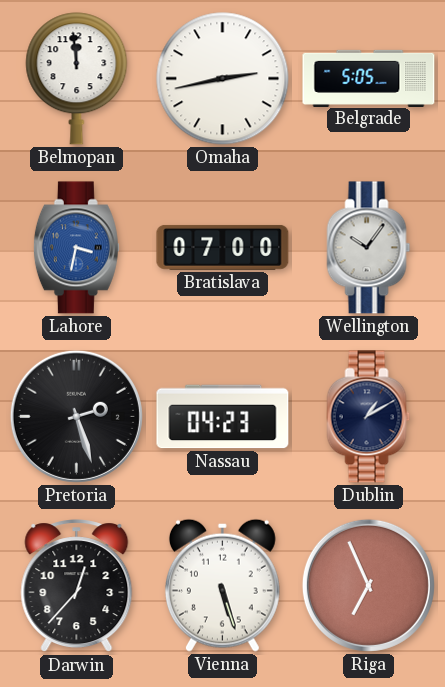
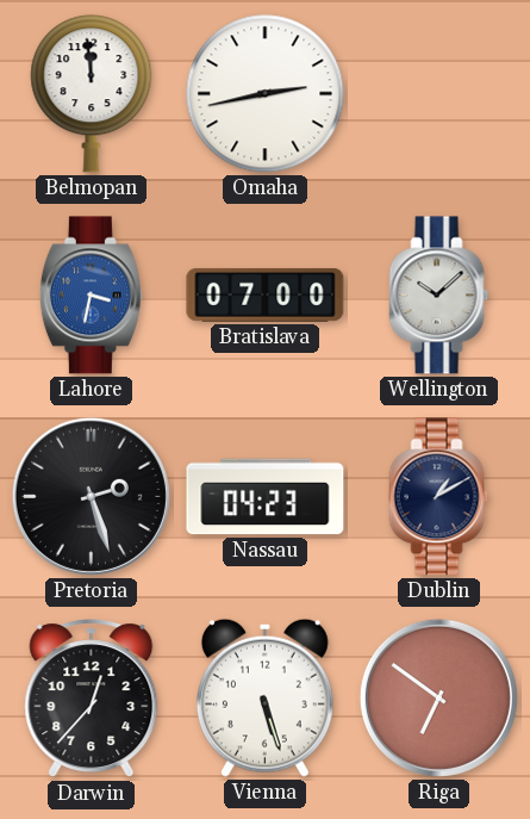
Belgrade: 5:05 -> none
Wellington: 10:06 -> 10:08
Riga: 6:56 -> 6:51
